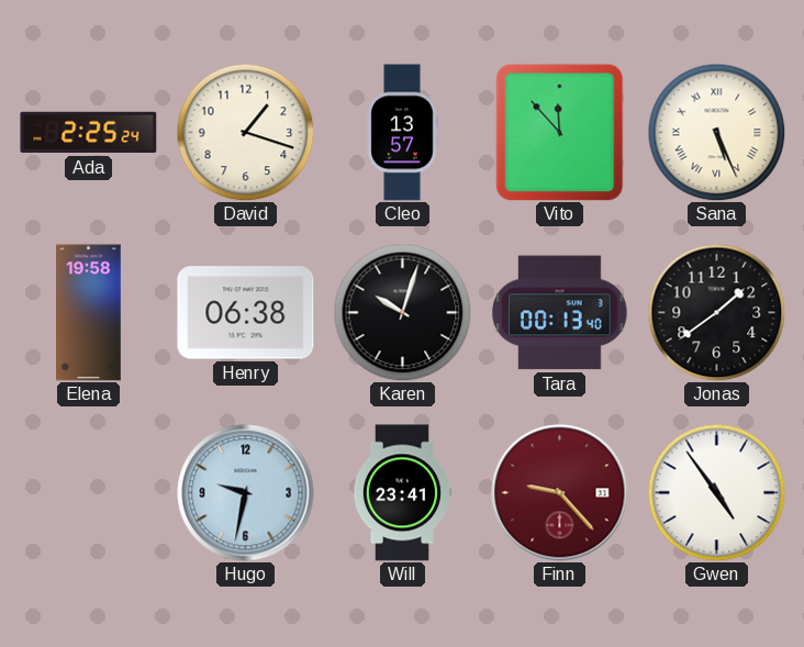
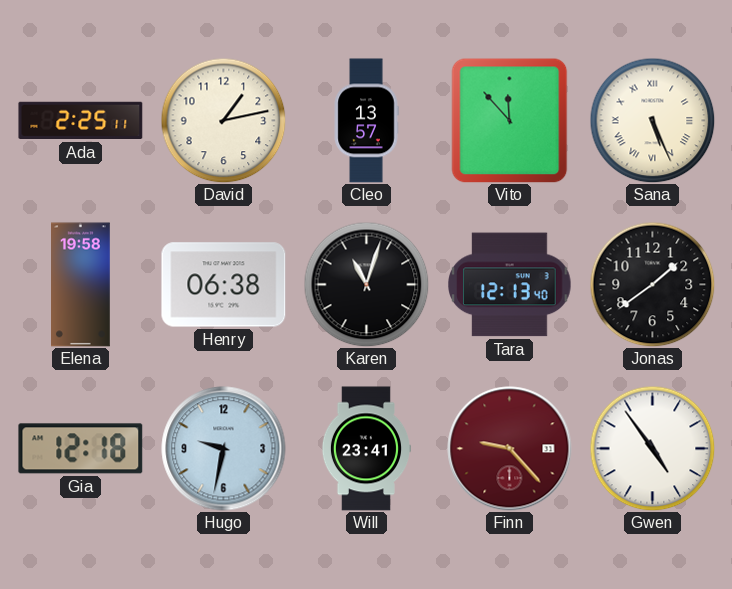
Ada: 2:25:24 -> 2:25:11
David: 1:18 -> 1:13
Karen: 10:03 -> 11:03
Tara: 00:13 -> 12:13
Gia: none -> 12:18
